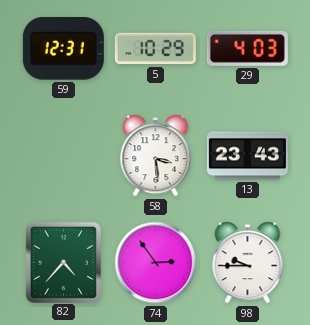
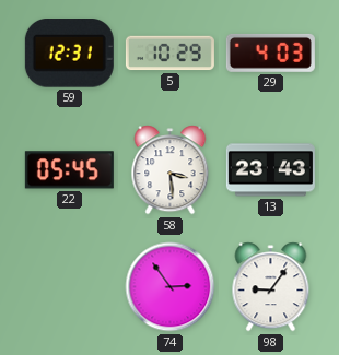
22: none -> 05:45
82: 4:37 -> none
98: 9:45 -> 9:06
